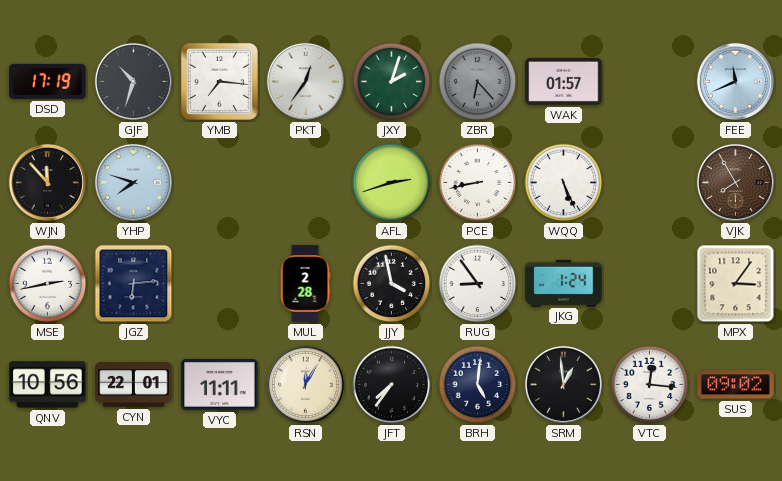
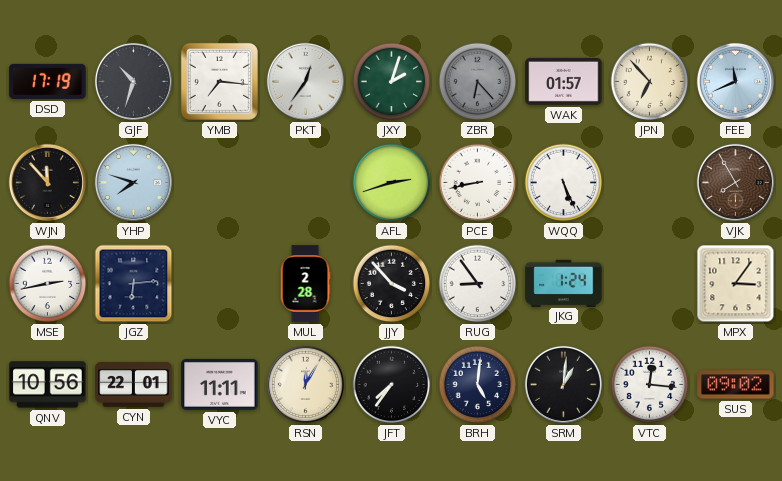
JPN: none -> 6:53
JJY: 3:58 -> 3:53
SRM: 12:59 -> 1:01
